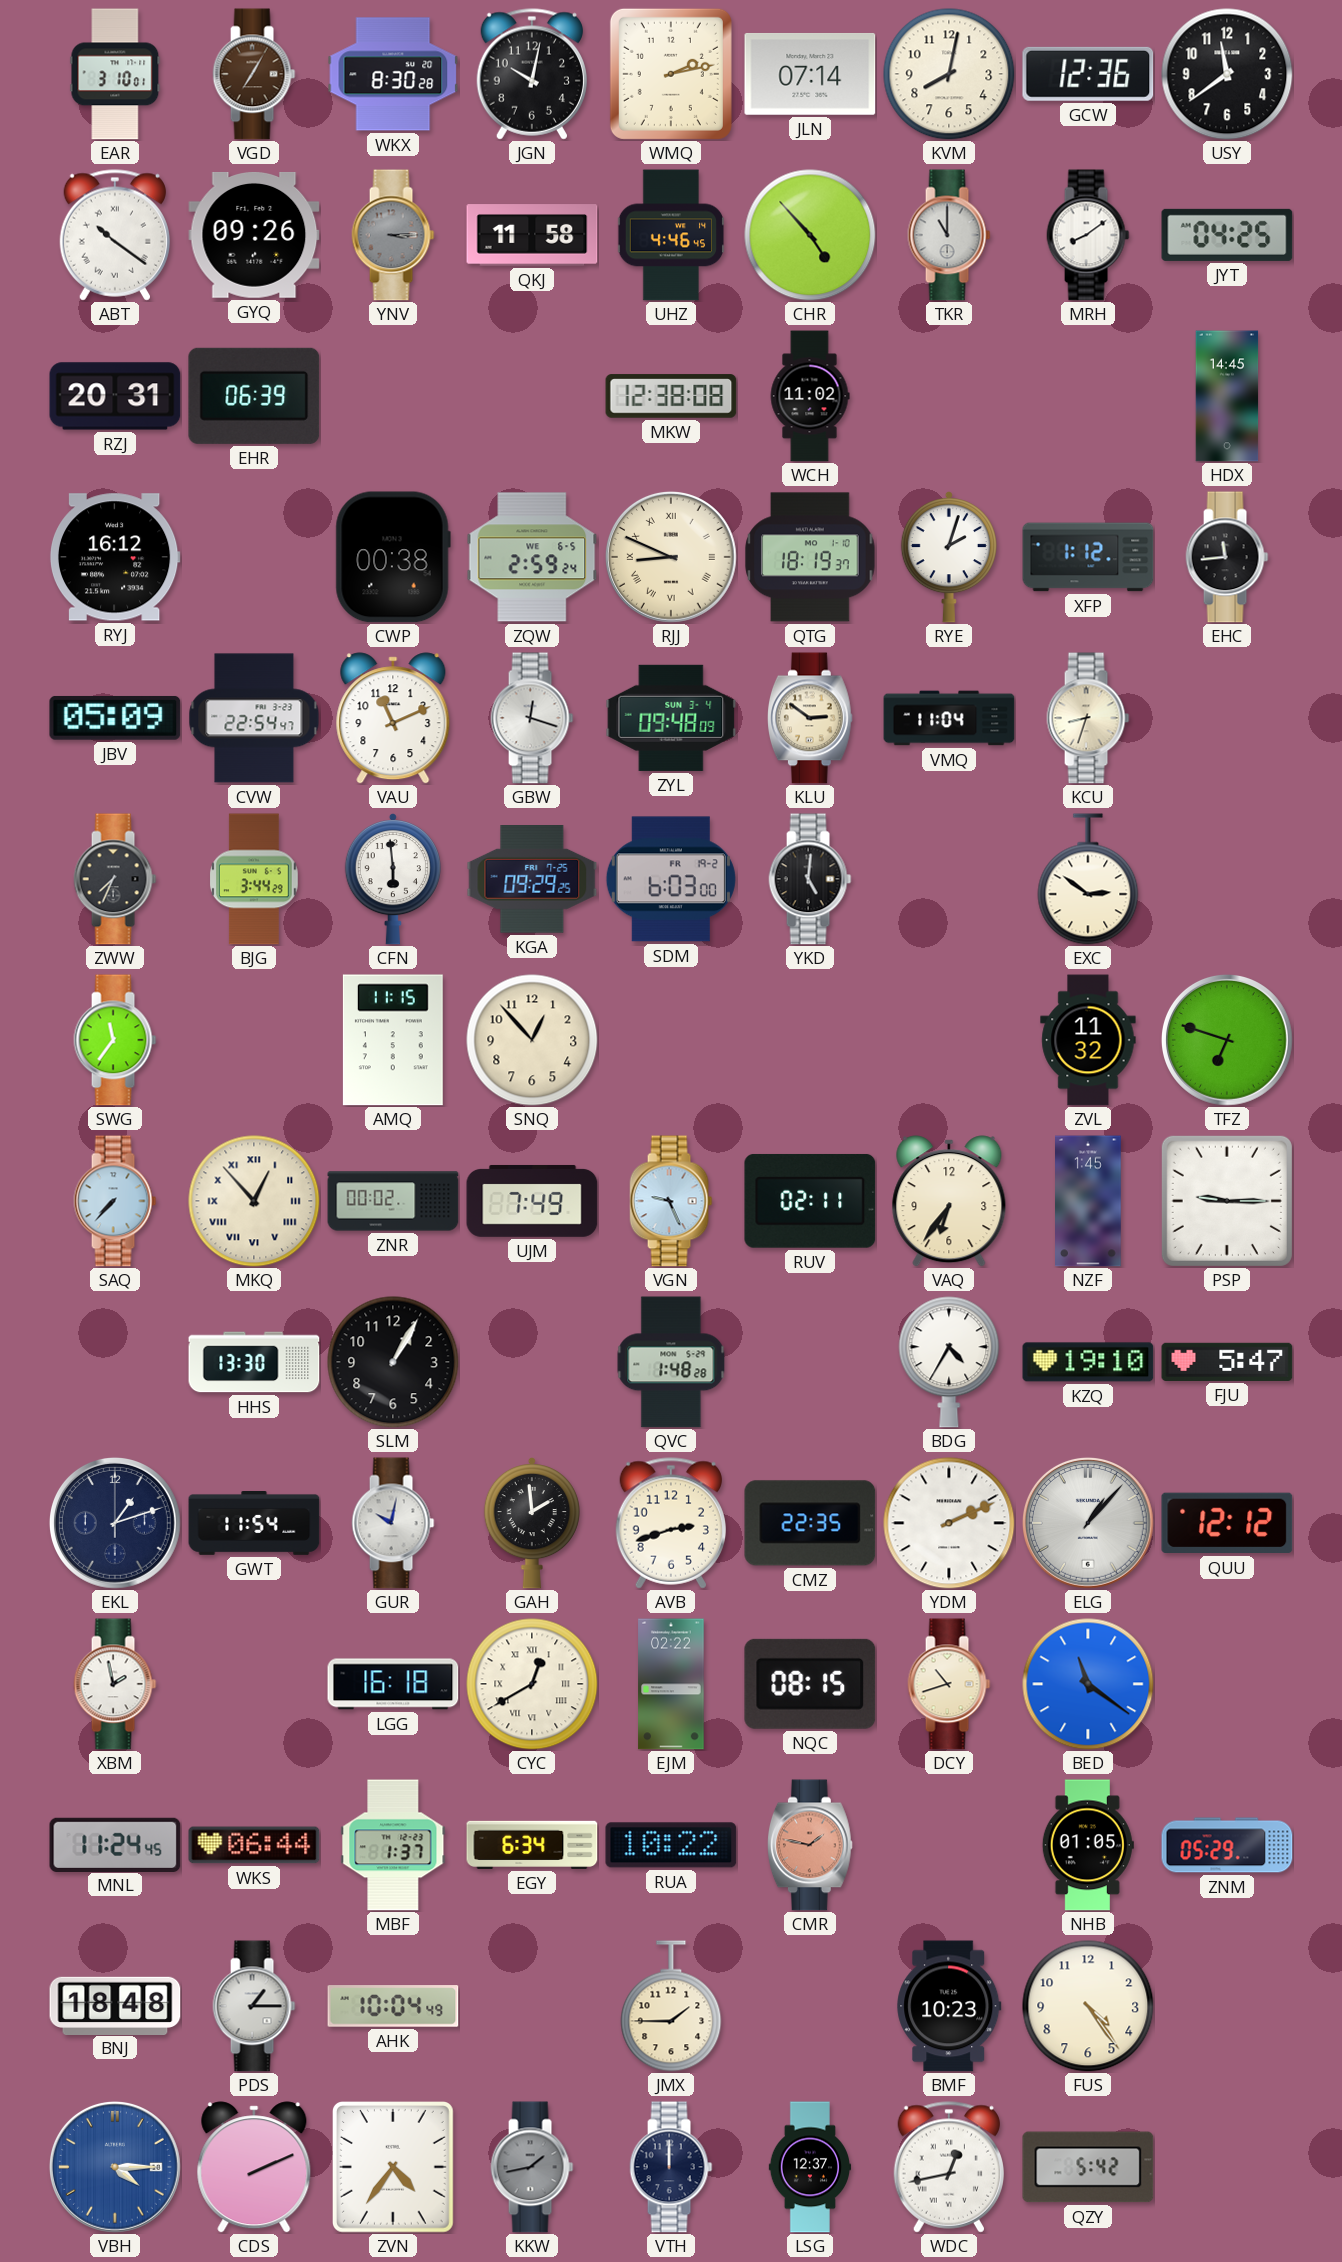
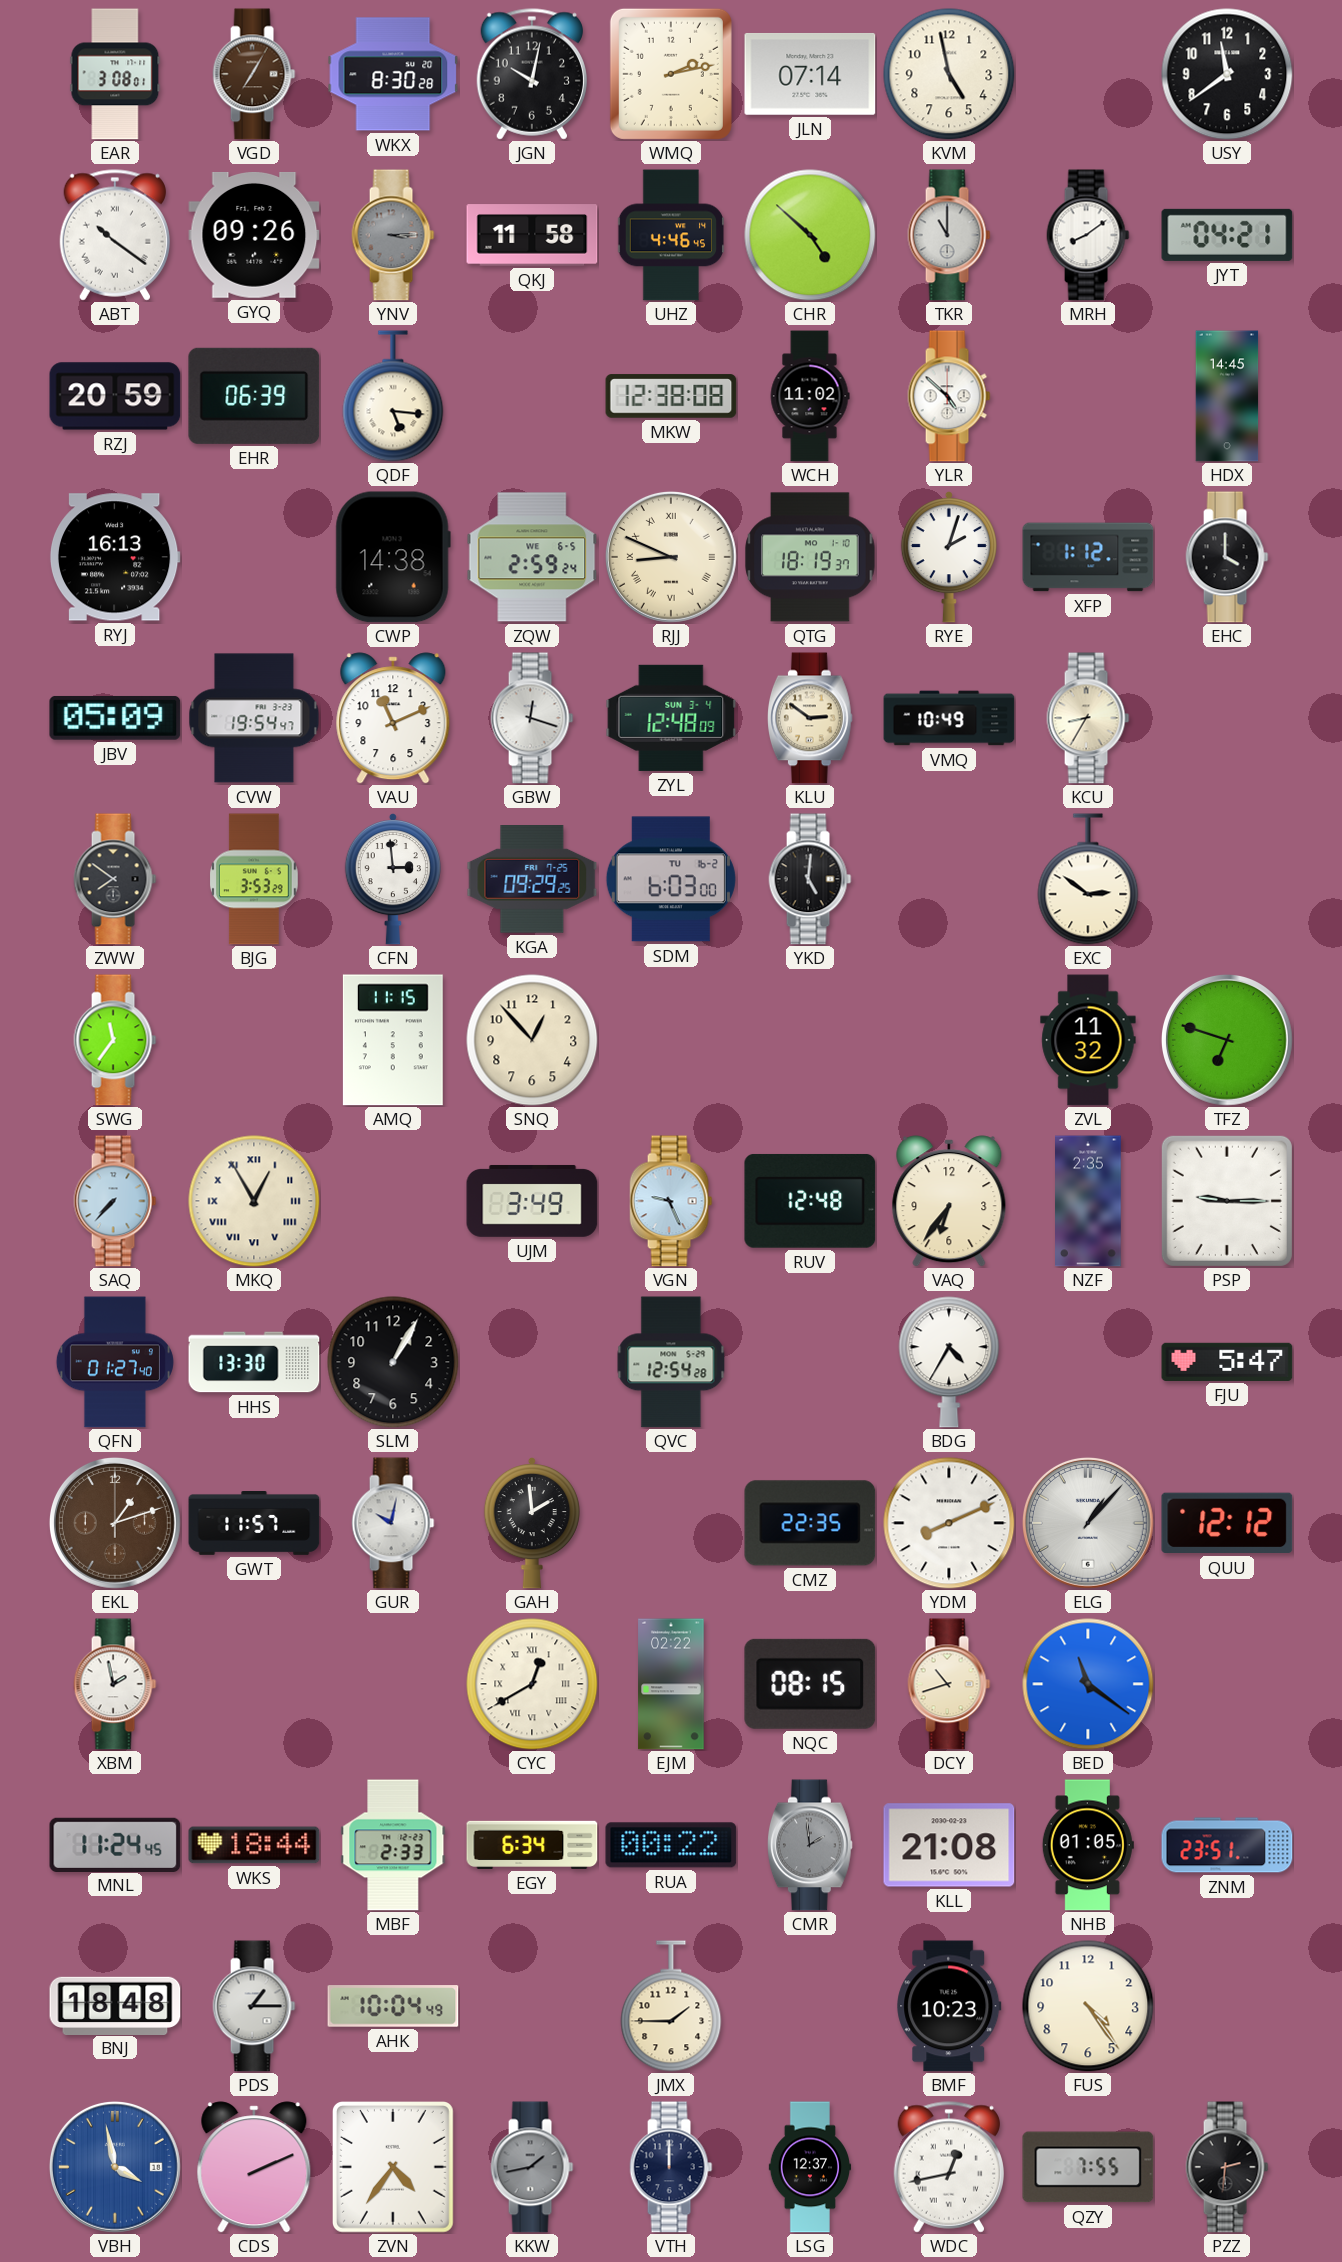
EAR: 3:10 -> 3:08
KVM: 8:02 -> 4:58
GCW: 12:36 -> none
CHR: 4:53 -> 4:52
JYT: 04:25 -> 04:21
RZJ: 20:31 -> 20:59
QDF: none -> 5:16
YLR: none -> 4:52
RYJ: 16:12 -> 16:13
CWP: 00:38 -> 14:38
EHC: 11:44 -> 4:00
CVW: 22:54 -> 19:54
ZYL: 09:48 -> 12:48
VMQ: 11:04 -> 10:49
KCU: 8:33 -> 8:35
ZWW: 7:34 -> 7:51
BJG: 3:44 -> 3:53
CFN: 5:59 -> 2:59
SDM date: FR 19-2 -> TU 16-2
MKQ: 12:53 -> 12:55
ZNR: 00:02 -> none
UJM: 7:49 -> 3:49
RUV: 02:11 -> 12:48
NZF: 1:45 -> 2:35
QFN: none -> 01:27
QVC: 1:48 -> 12:54
KZQ: 19:10 -> none
EKL dial: navy -> brown
GWT: 11:54 -> 11:57
AVB: 2:42 -> none
YDM: 2:11 -> 8:11
LGG: 16:18 -> none
WKS: 06:44 -> 18:44
MBF: 1:37 -> 2:33
RUA: 10:22 -> 00:22
CMR: 1:47 -> 1:59
CMR dial: salmon -> grey
KLL: none -> 21:08
ZNM: 05:29 -> 23:51
VBH: 4:15 -> 3:58
QZY: 5:42 -> 7:55
PZZ: none -> 2:31
